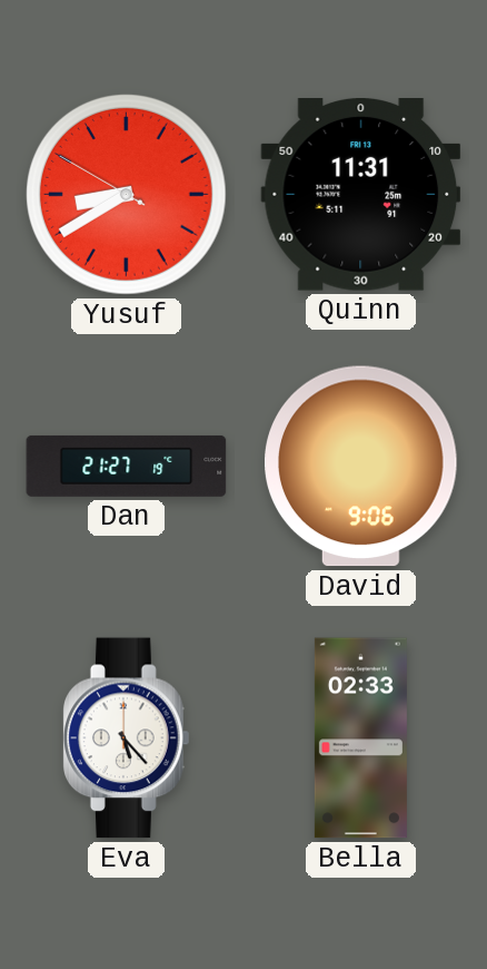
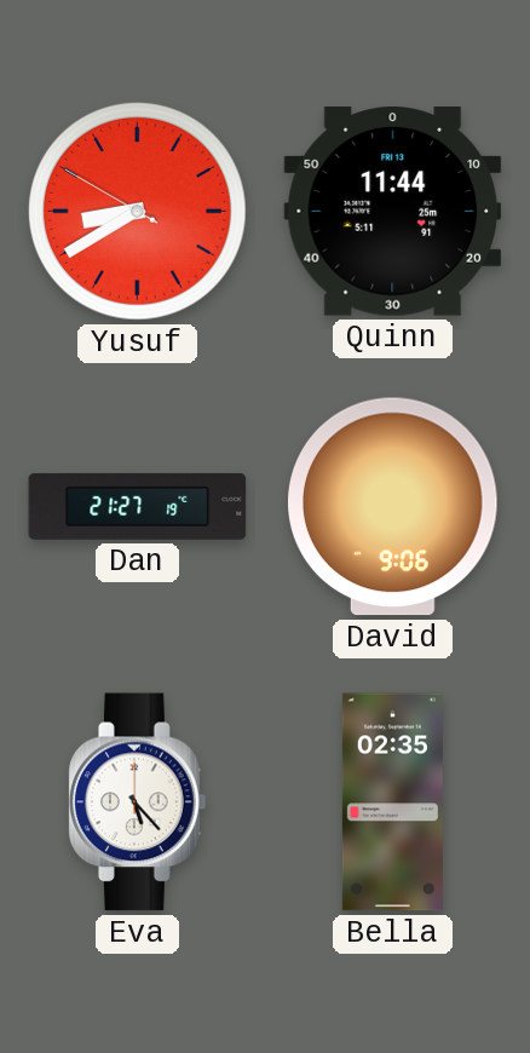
Quinn: 11:31 -> 11:44
Bella: 02:33 -> 02:35
